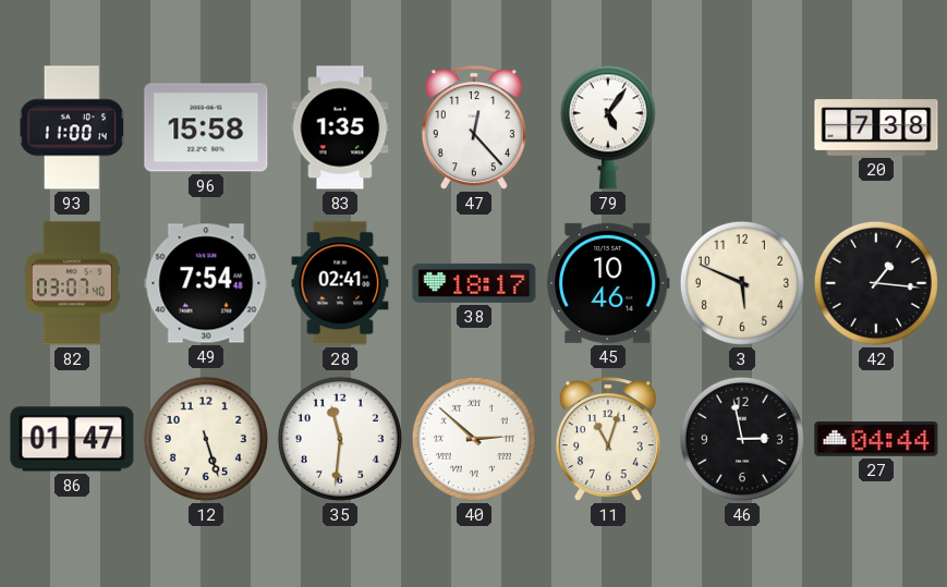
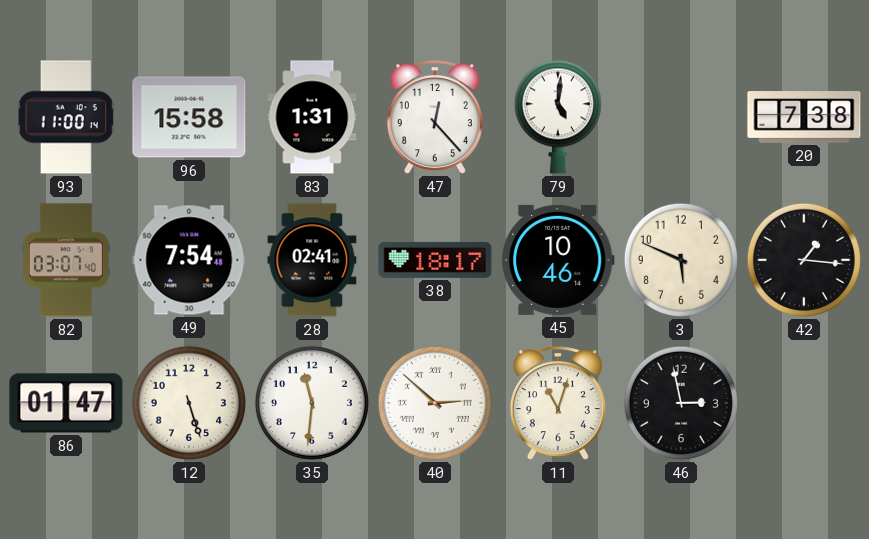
83: 1:35 -> 1:31
79: 5:06 -> 5:01
27: 04:44 -> none
